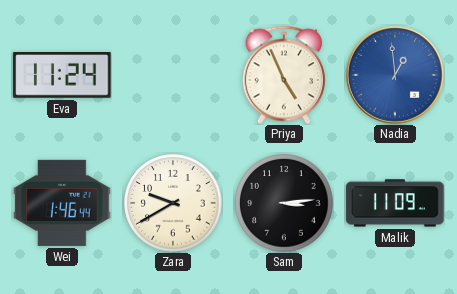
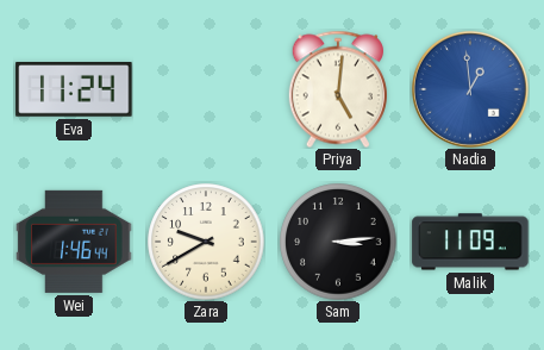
Priya: 4:56 -> 5:01
